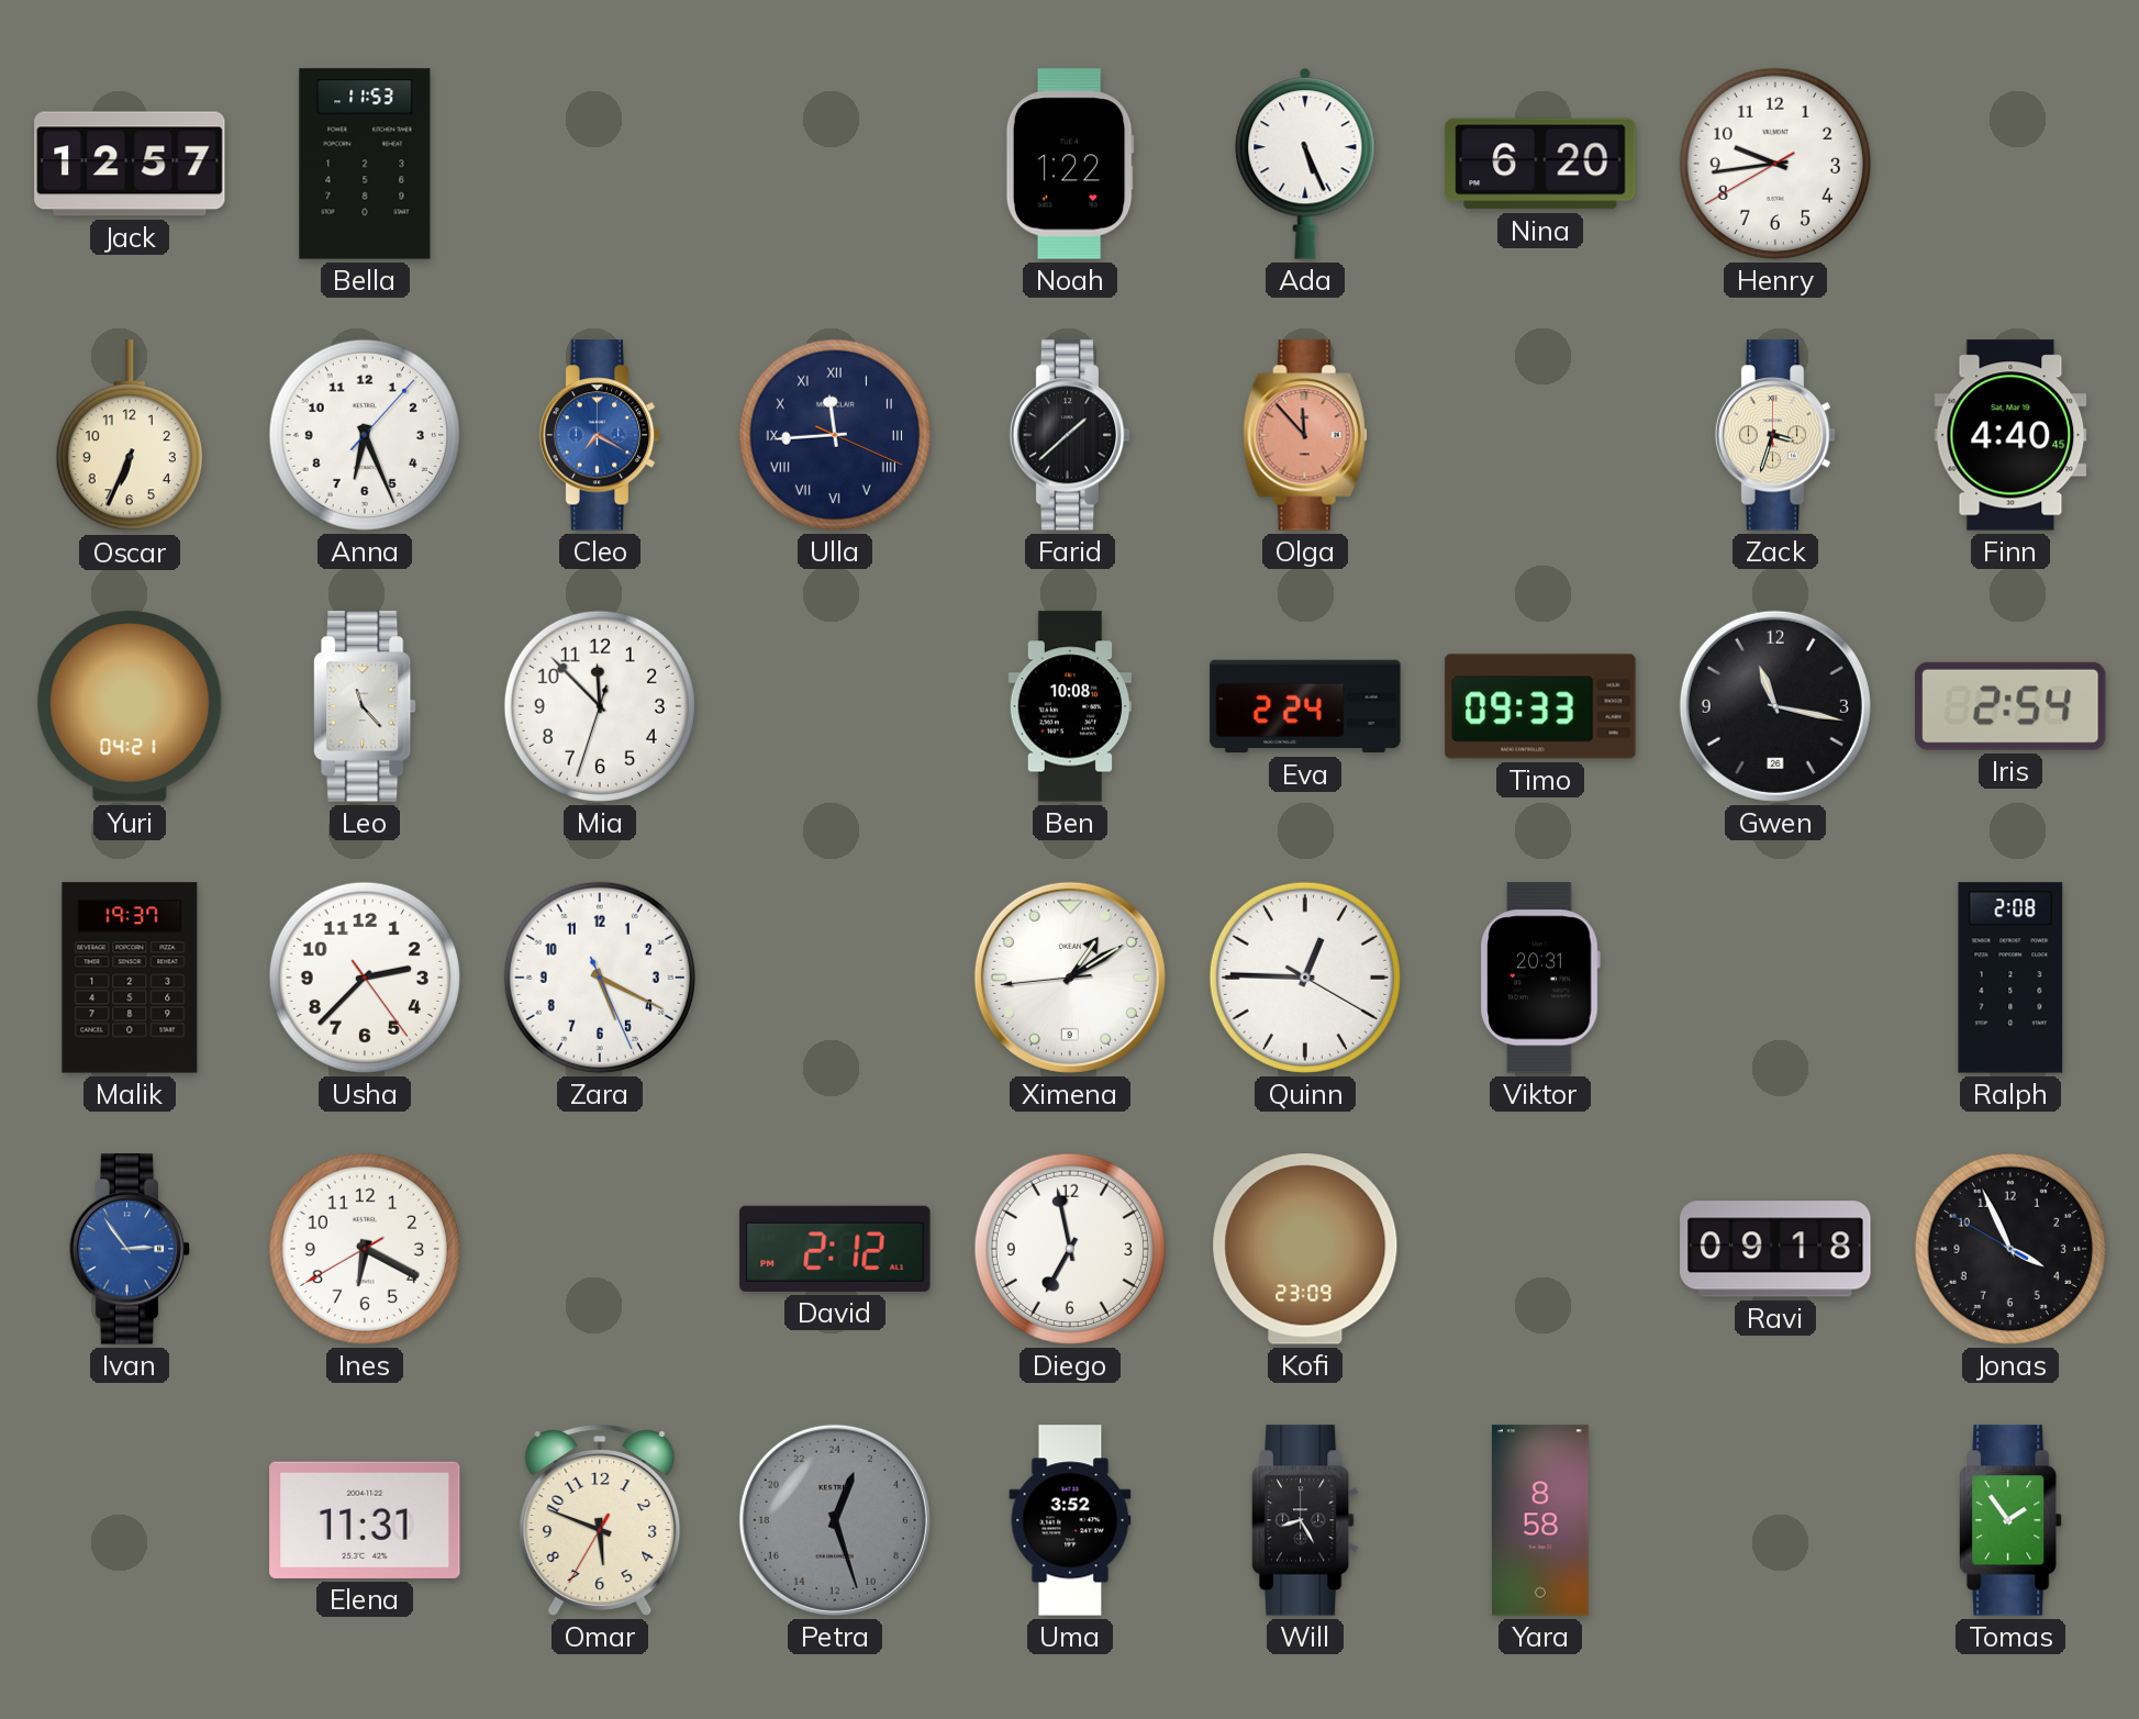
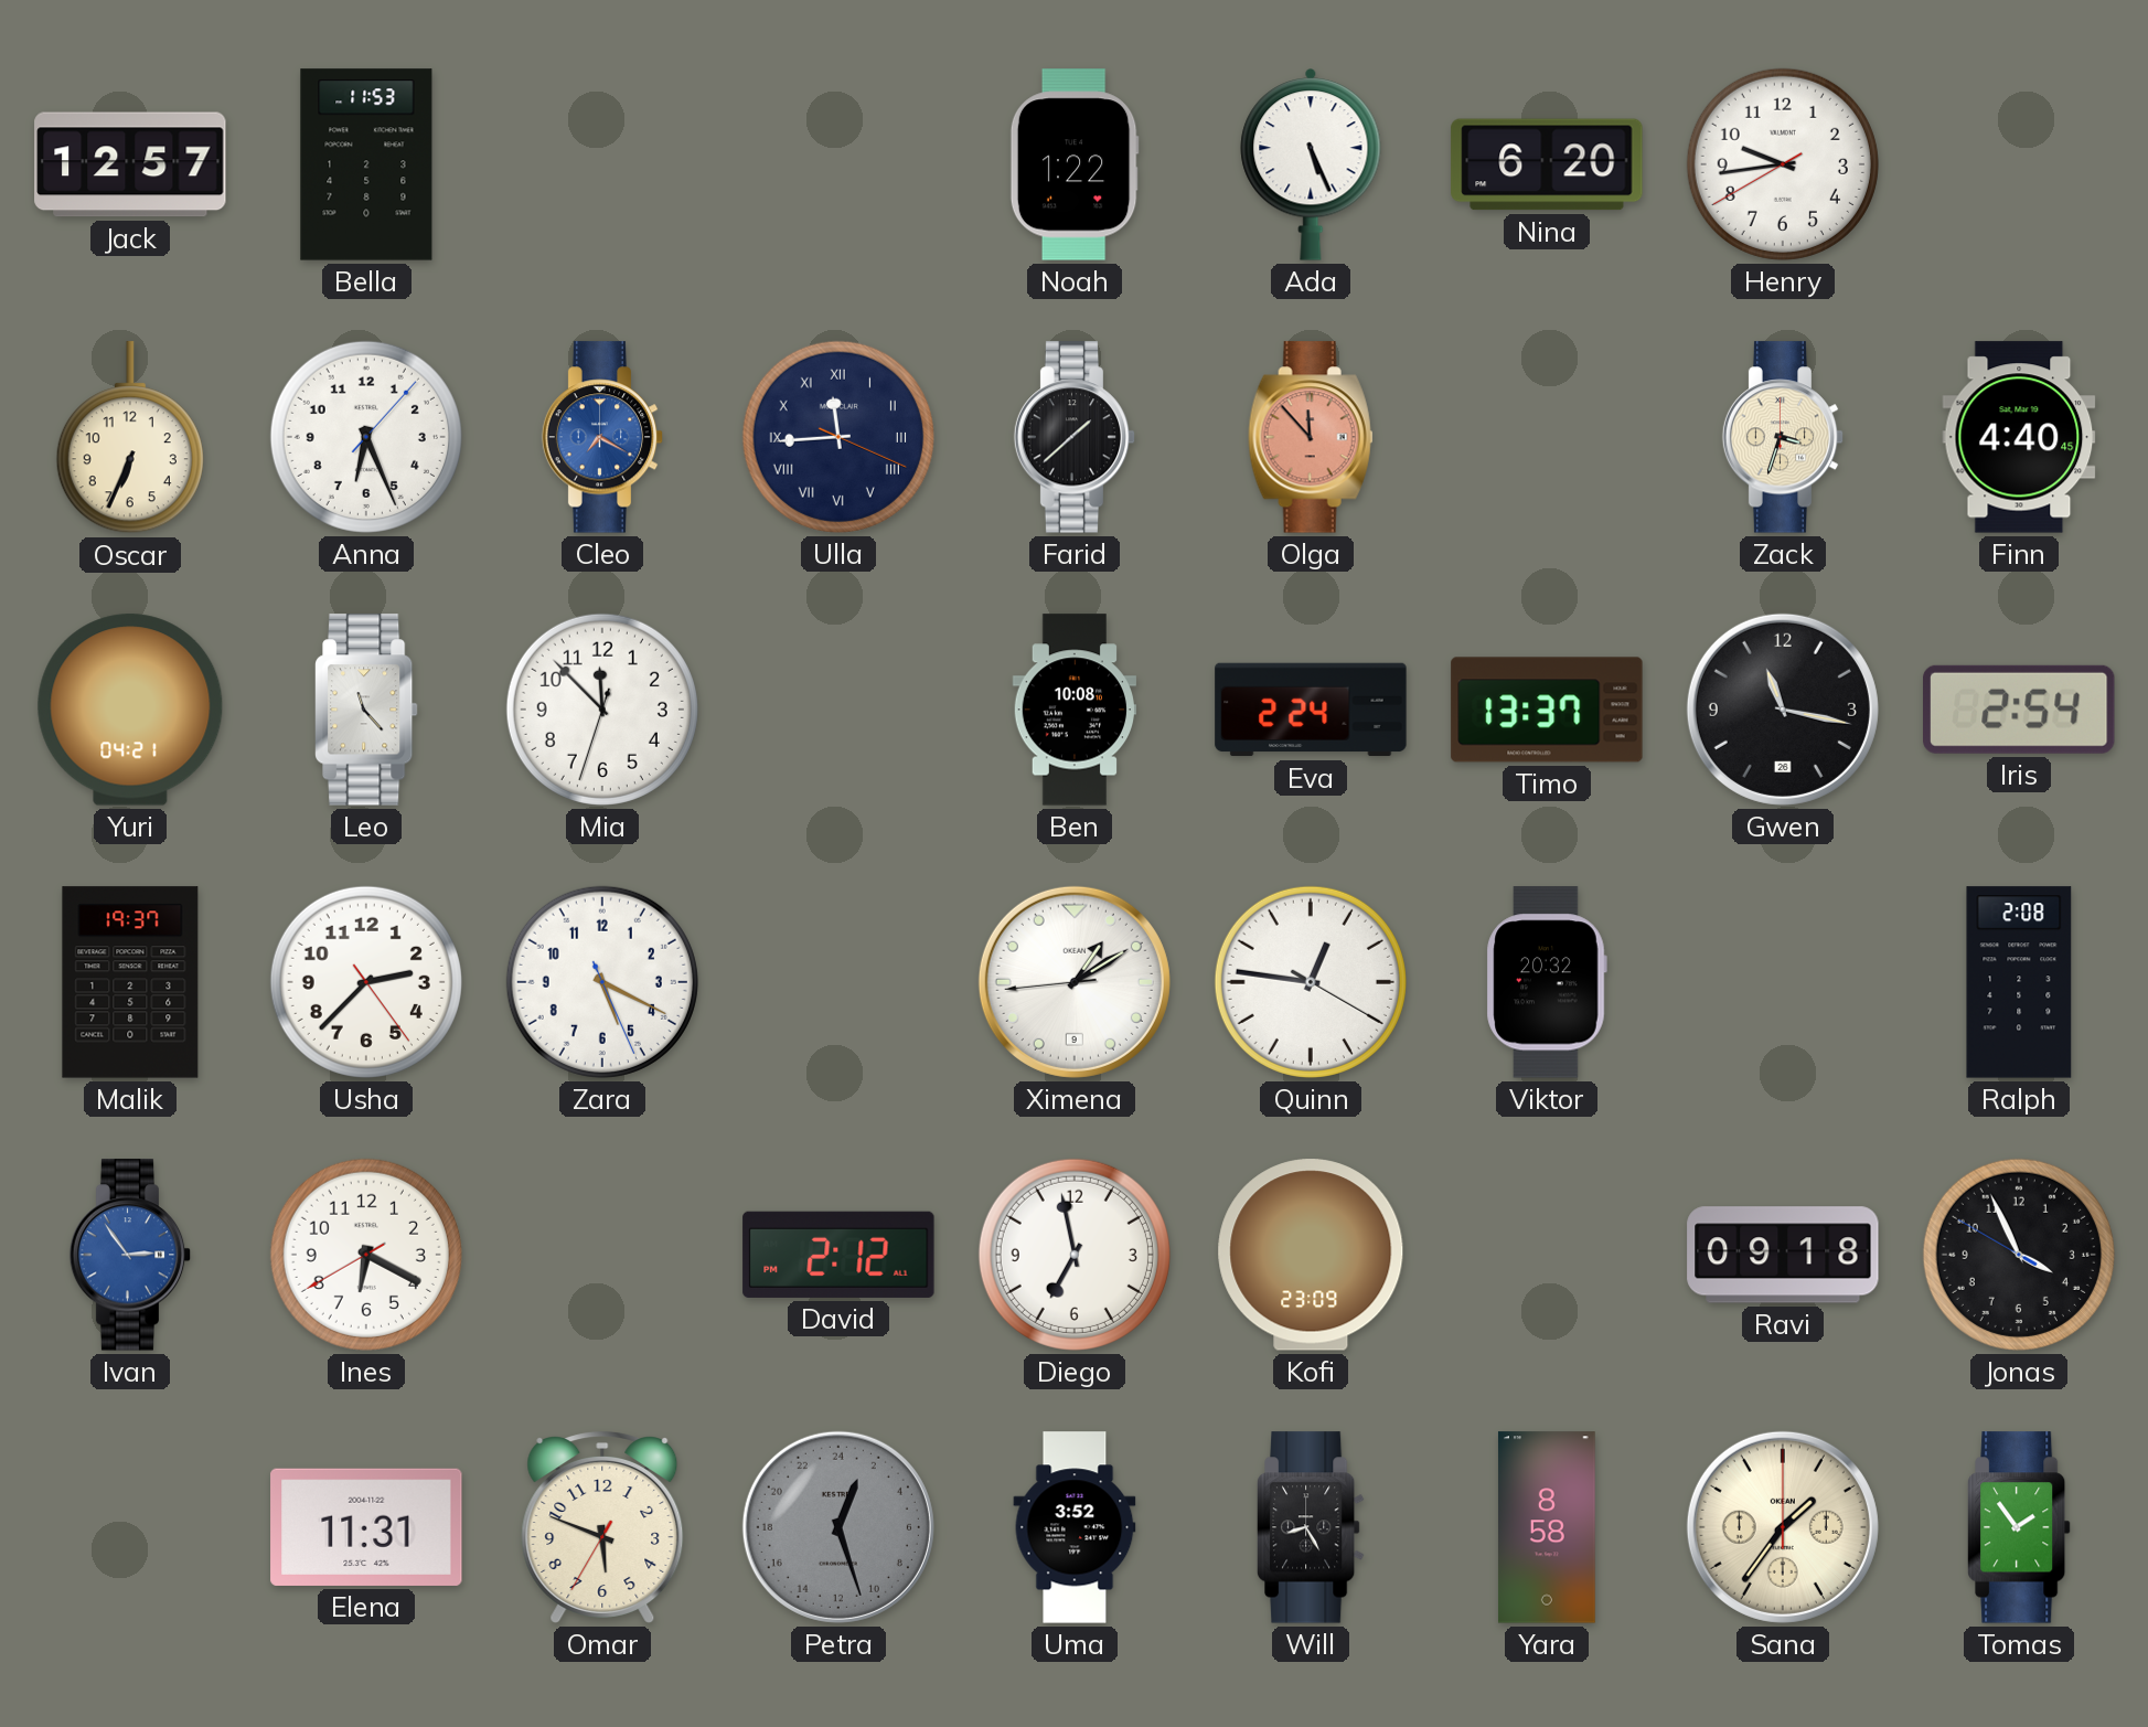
Timo: 09:33 -> 13:37
Quinn: 12:45 -> 12:46
Viktor: 20:31 -> 20:32
Sana: none -> 1:36
